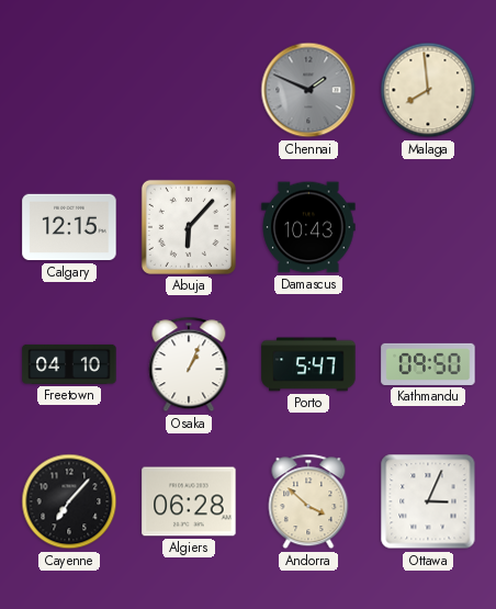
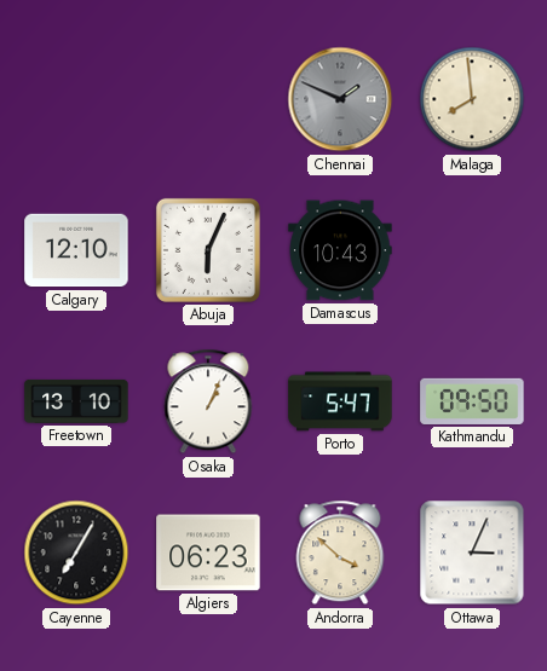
Calgary: 12:15 -> 12:10
Abuja: 6:07 -> 6:04
Freetown: 04:10 -> 13:10
Cayenne: 7:07 -> 7:05
Algiers: 06:28 -> 06:23
